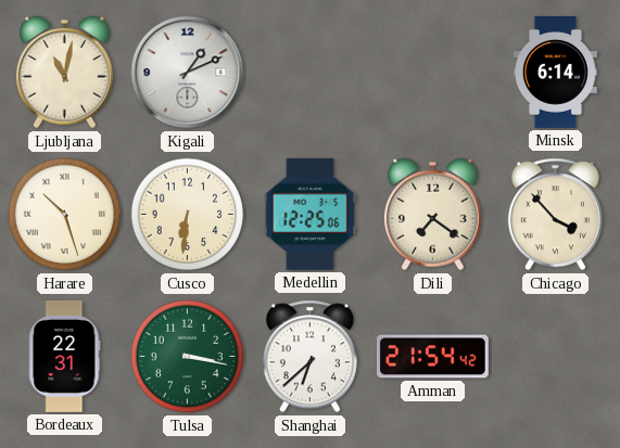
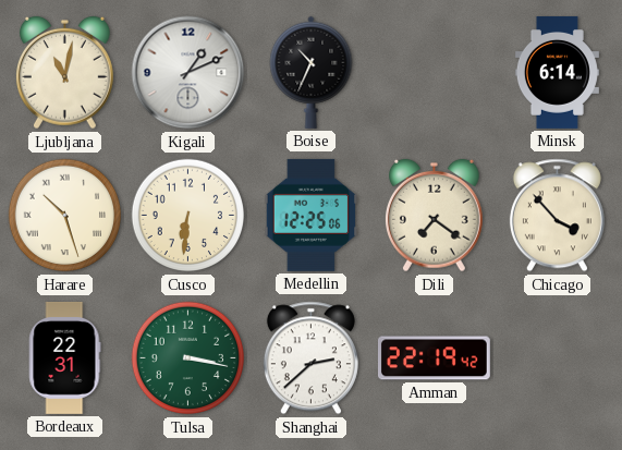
Boise: none -> 10:34
Shanghai: 6:38 -> 2:38
Amman: 21:54 -> 22:19
